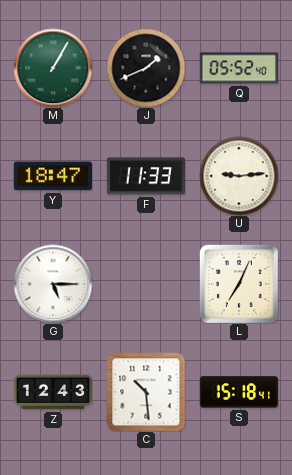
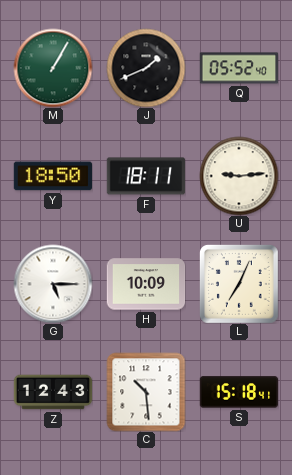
Y: 18:47 -> 18:50
F: 11:33 -> 18:11
H: none -> 10:09
